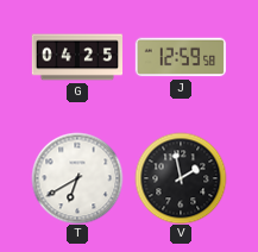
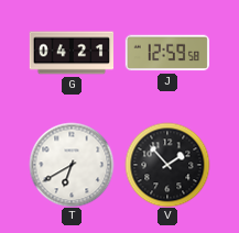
G: 04:25 -> 04:21
V: 1:58 -> 1:53
